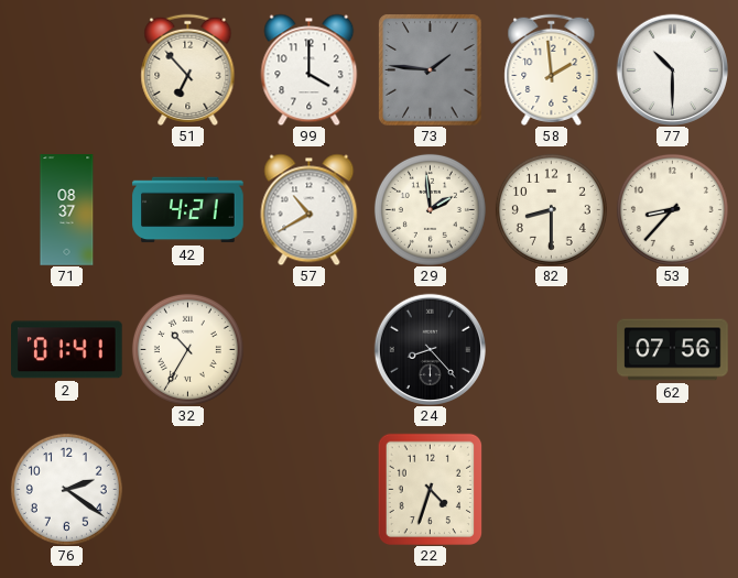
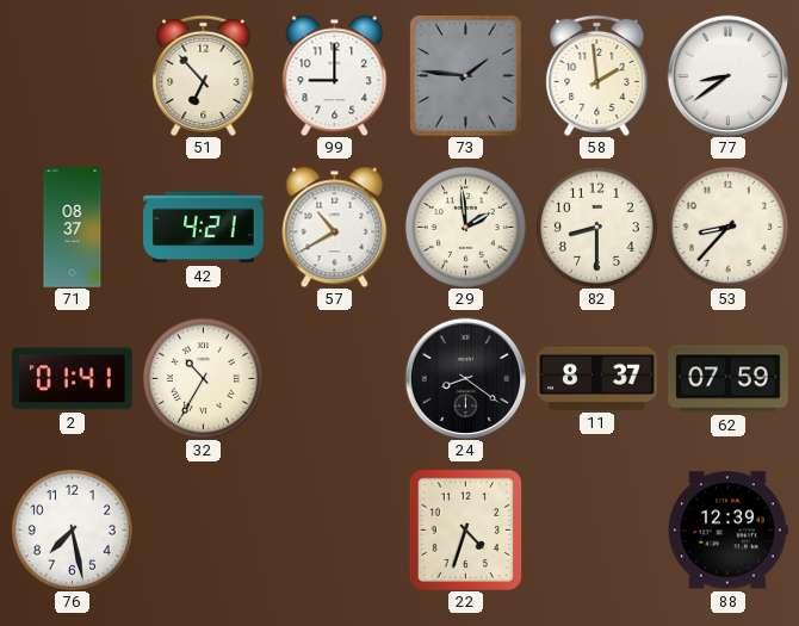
99: 4:00 -> 9:00
77: 10:30 -> 8:39
24: 8:23 -> 8:21
11: none -> 8:37
62: 07:56 -> 07:59
76: 2:21 -> 7:28
88: none -> 12:39
